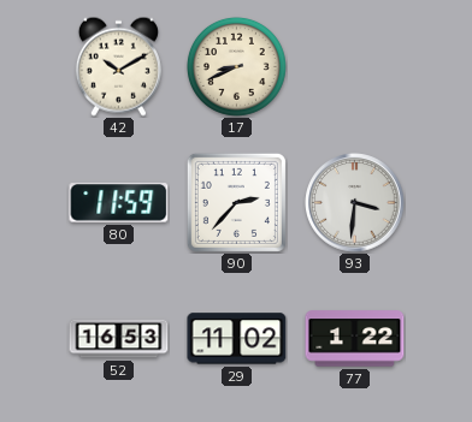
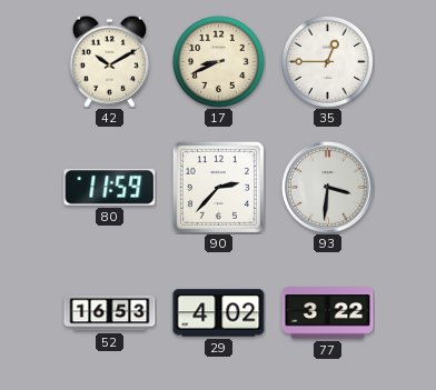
35: none -> 12:45
29: 11:02 -> 4:02
77: 1:22 -> 3:22
